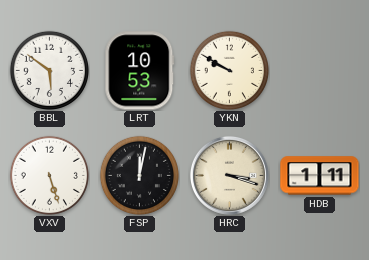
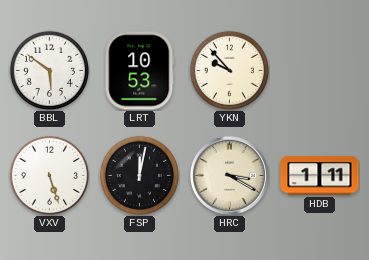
YKN: 9:50 -> 9:53
HRC: 3:18 -> 3:20
